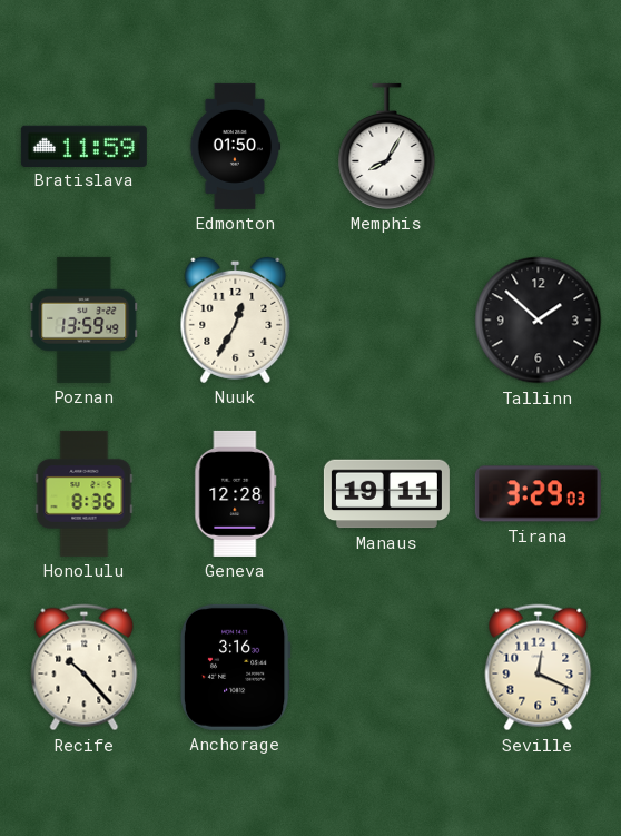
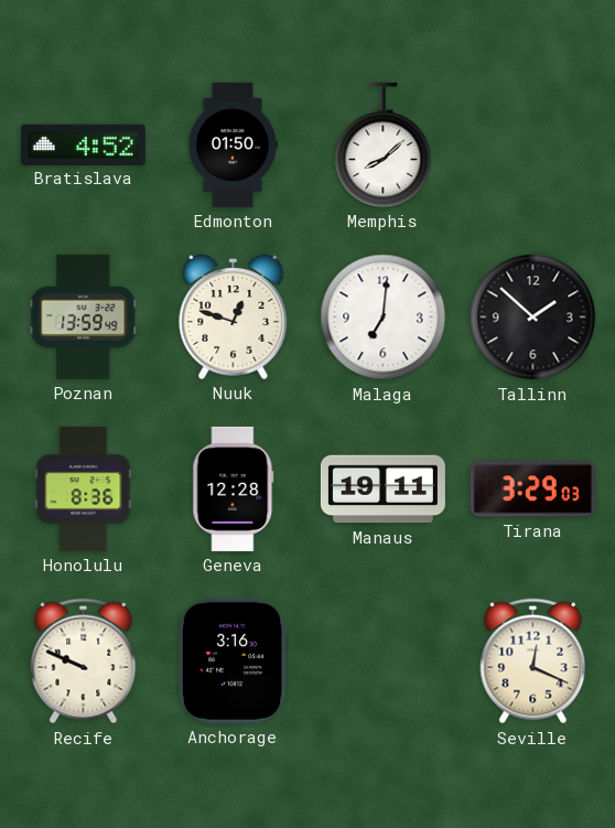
Bratislava: 11:59 -> 4:52
Memphis: 8:05 -> 8:08
Nuuk: 12:35 -> 12:48
Malaga: none -> 7:01
Recife: 10:23 -> 9:49
